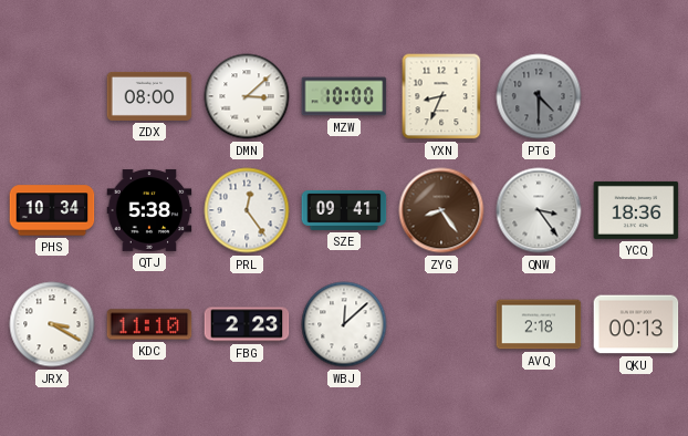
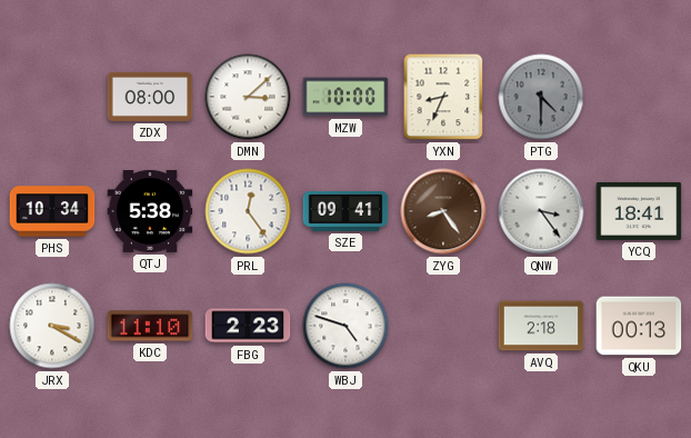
YCQ: 18:36 -> 18:41
WBJ: 12:08 -> 4:48
